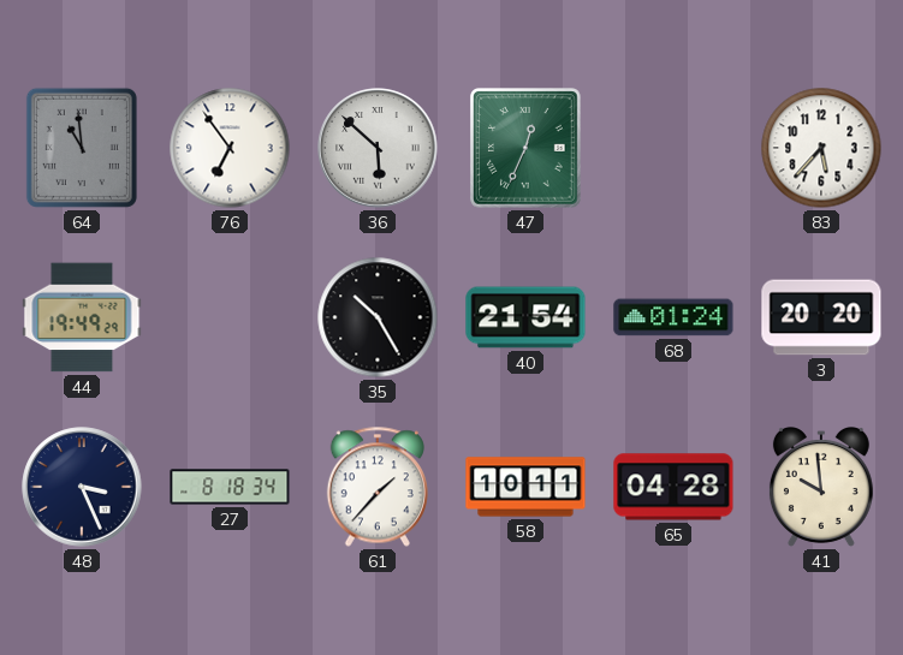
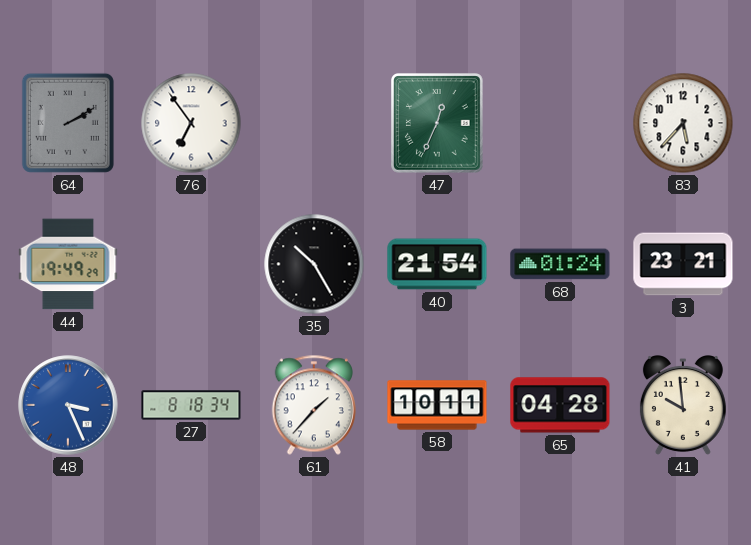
64: 10:59 -> 2:10
36: 5:52 -> none
3: 20:20 -> 23:21
48 dial: navy -> blue
